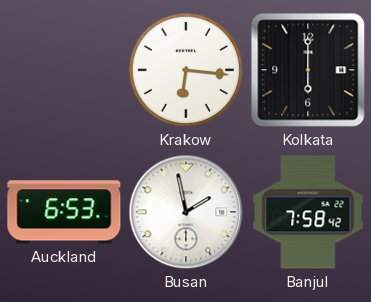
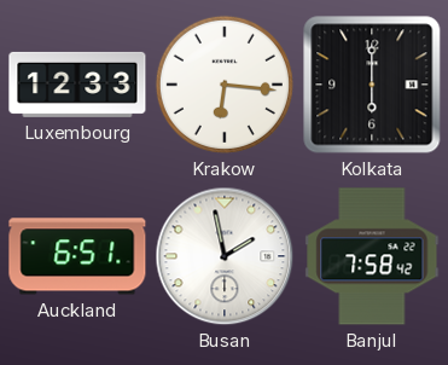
Luxembourg: none -> 12:33
Auckland: 6:53 -> 6:51
